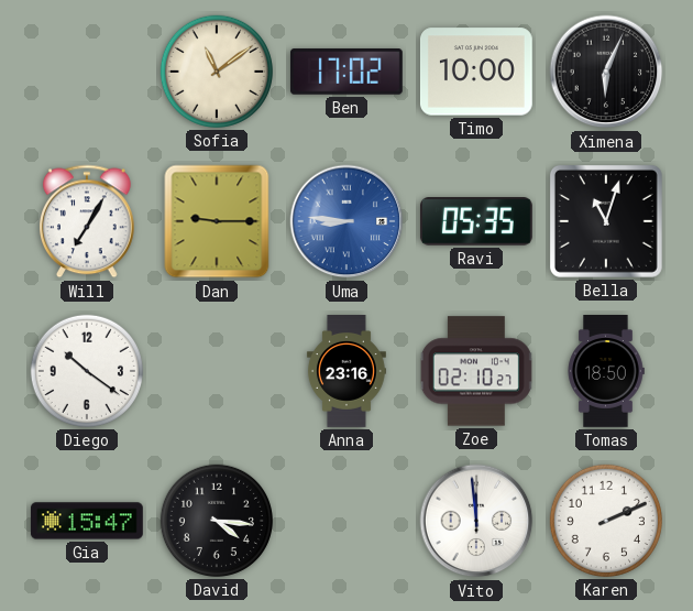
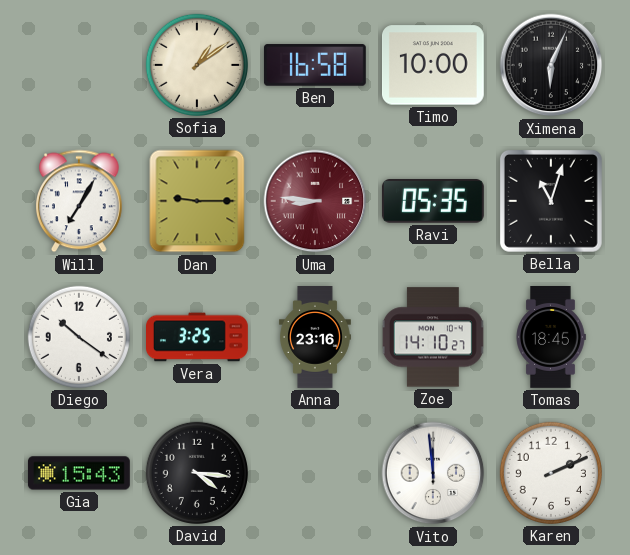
Sofia: 11:09 -> 1:09
Ben: 17:02 -> 16:58
Uma dial: blue -> burgundy
Vera: none -> 3:25
Zoe: 02:10 -> 14:10
Tomas: 18:50 -> 18:45
Gia: 15:47 -> 15:43
